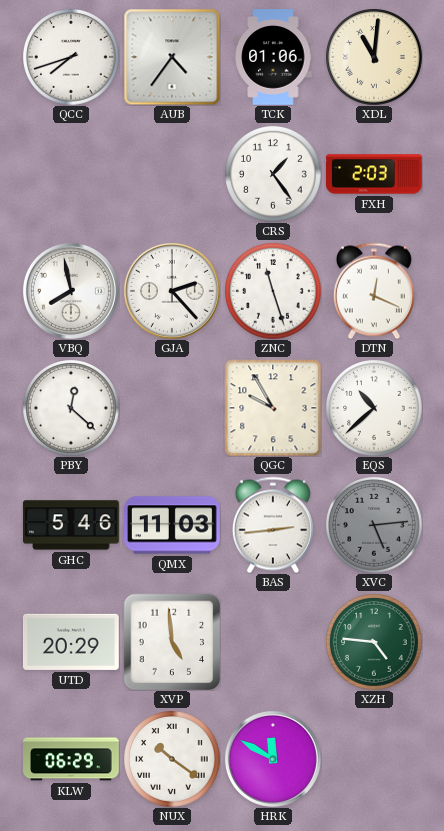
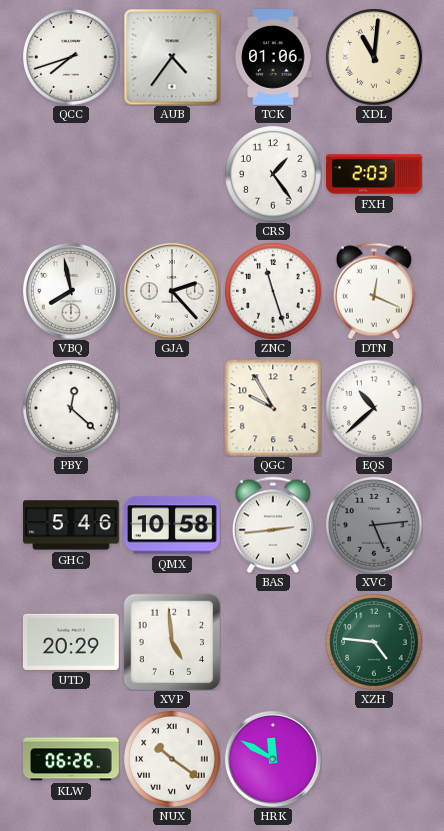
QMX: 11:03 -> 10:58
KLW: 06:29 -> 06:26
